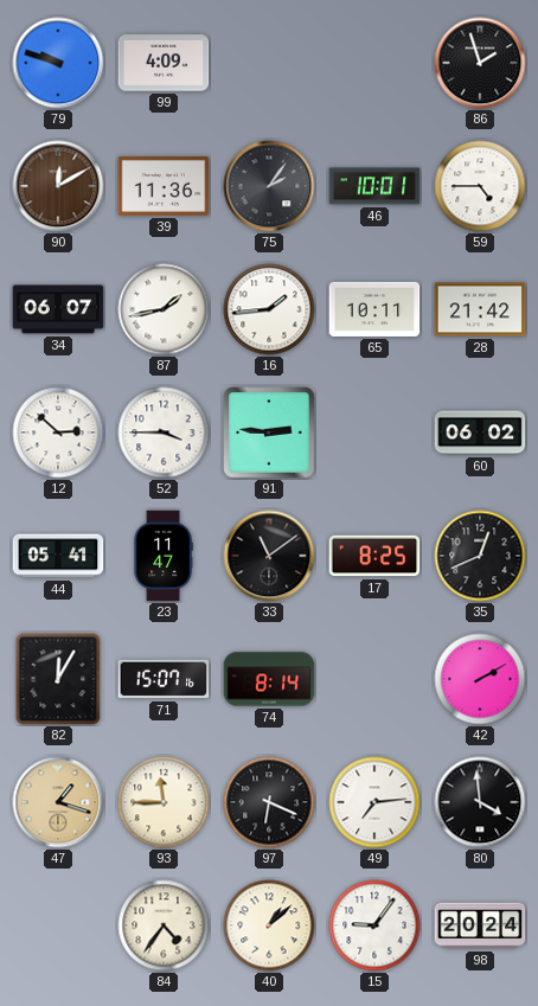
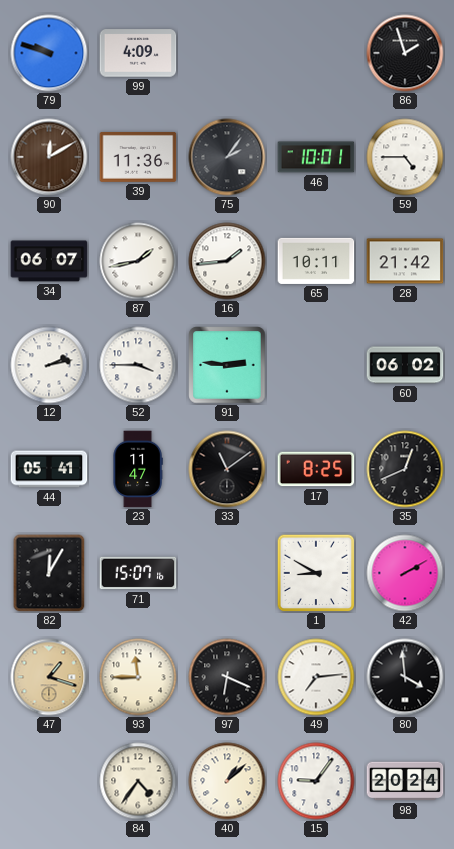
12: 2:52 -> 2:13
74: 8:14 -> none
1: none -> 8:50
